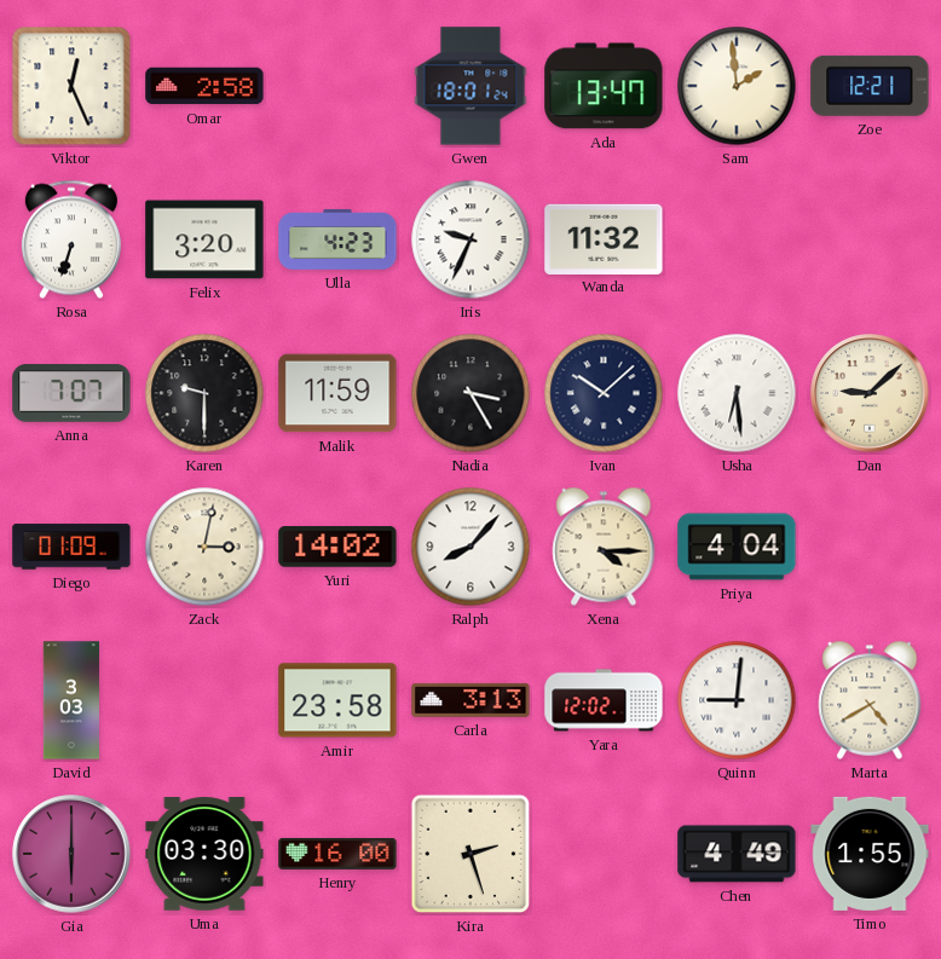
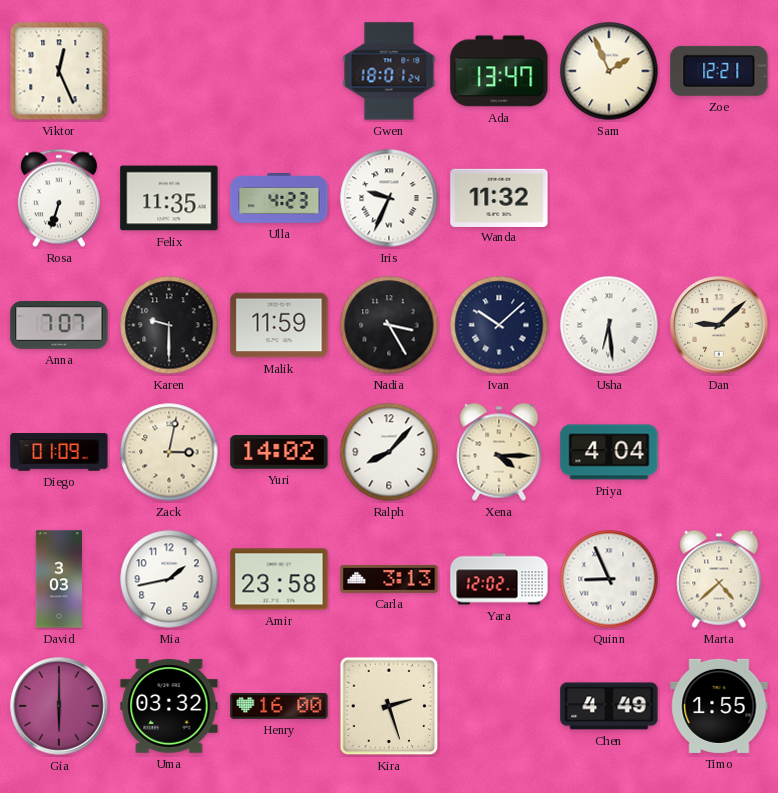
Omar: 2:58 -> none
Sam: 1:59 -> 1:56
Felix: 3:20 -> 11:35
Mia: none -> 1:43
Quinn: 9:01 -> 8:56
Marta: 4:40 -> 4:38
Uma: 03:30 -> 03:32
